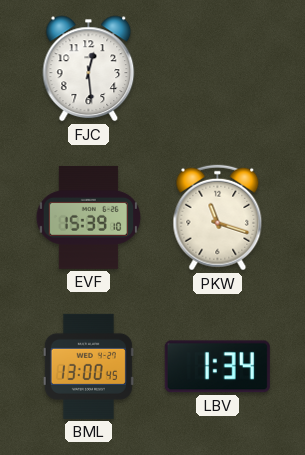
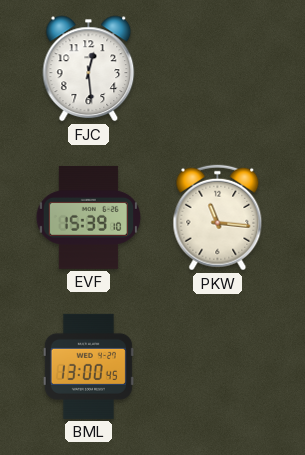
PKW: 11:18 -> 11:16
LBV: 1:34 -> none
